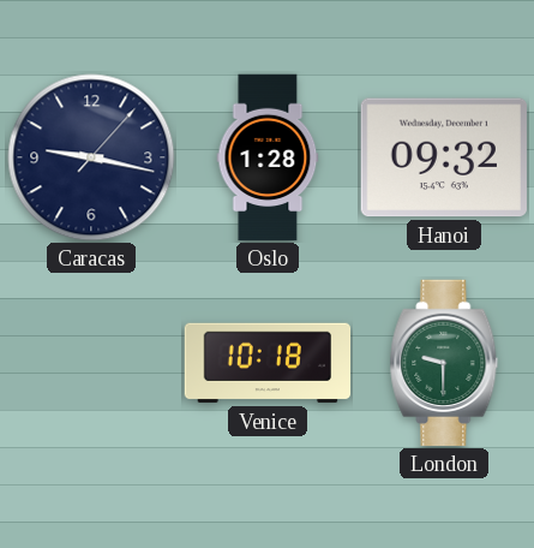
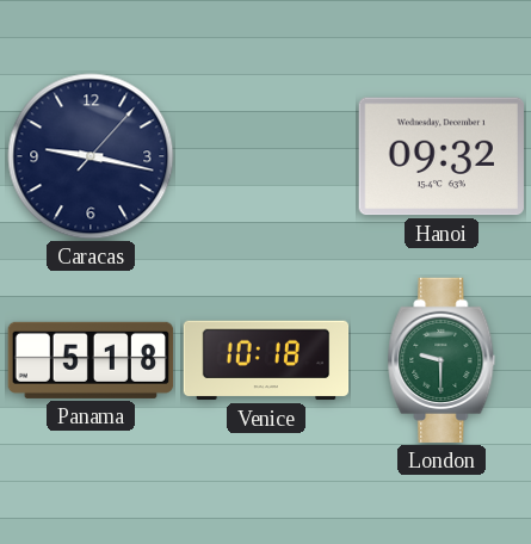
Oslo: 1:28 -> none
Panama: none -> 5:18
